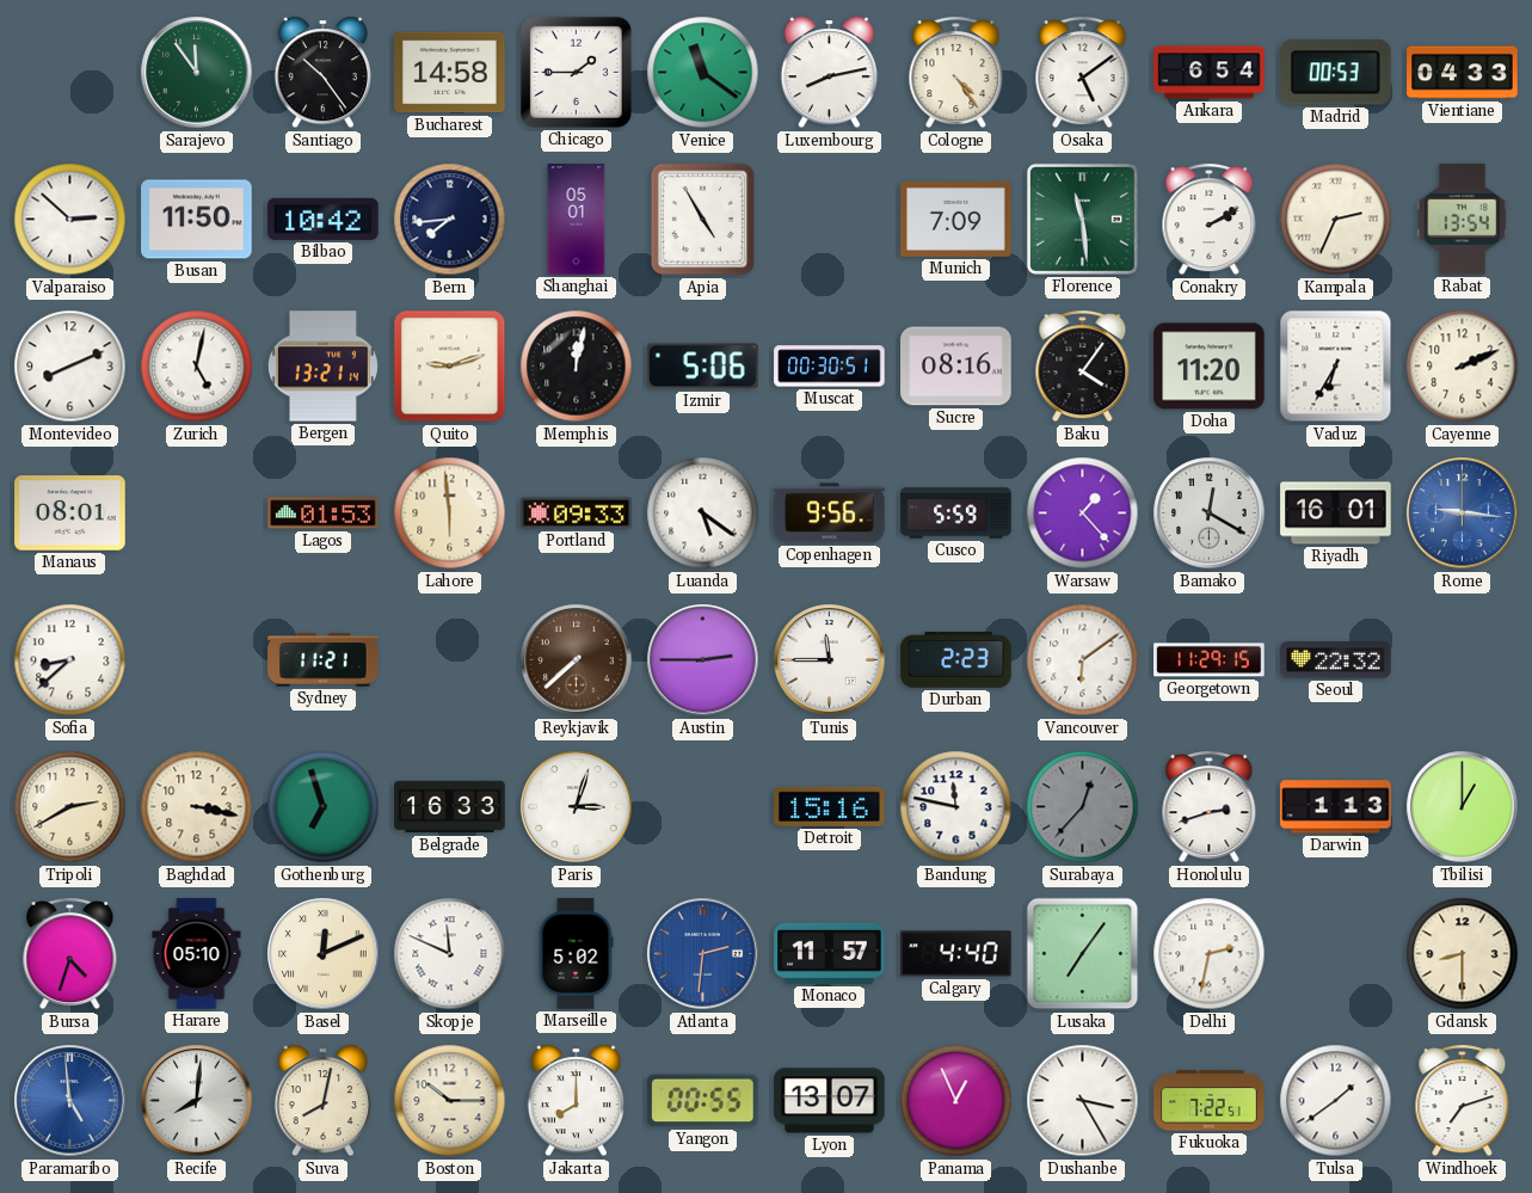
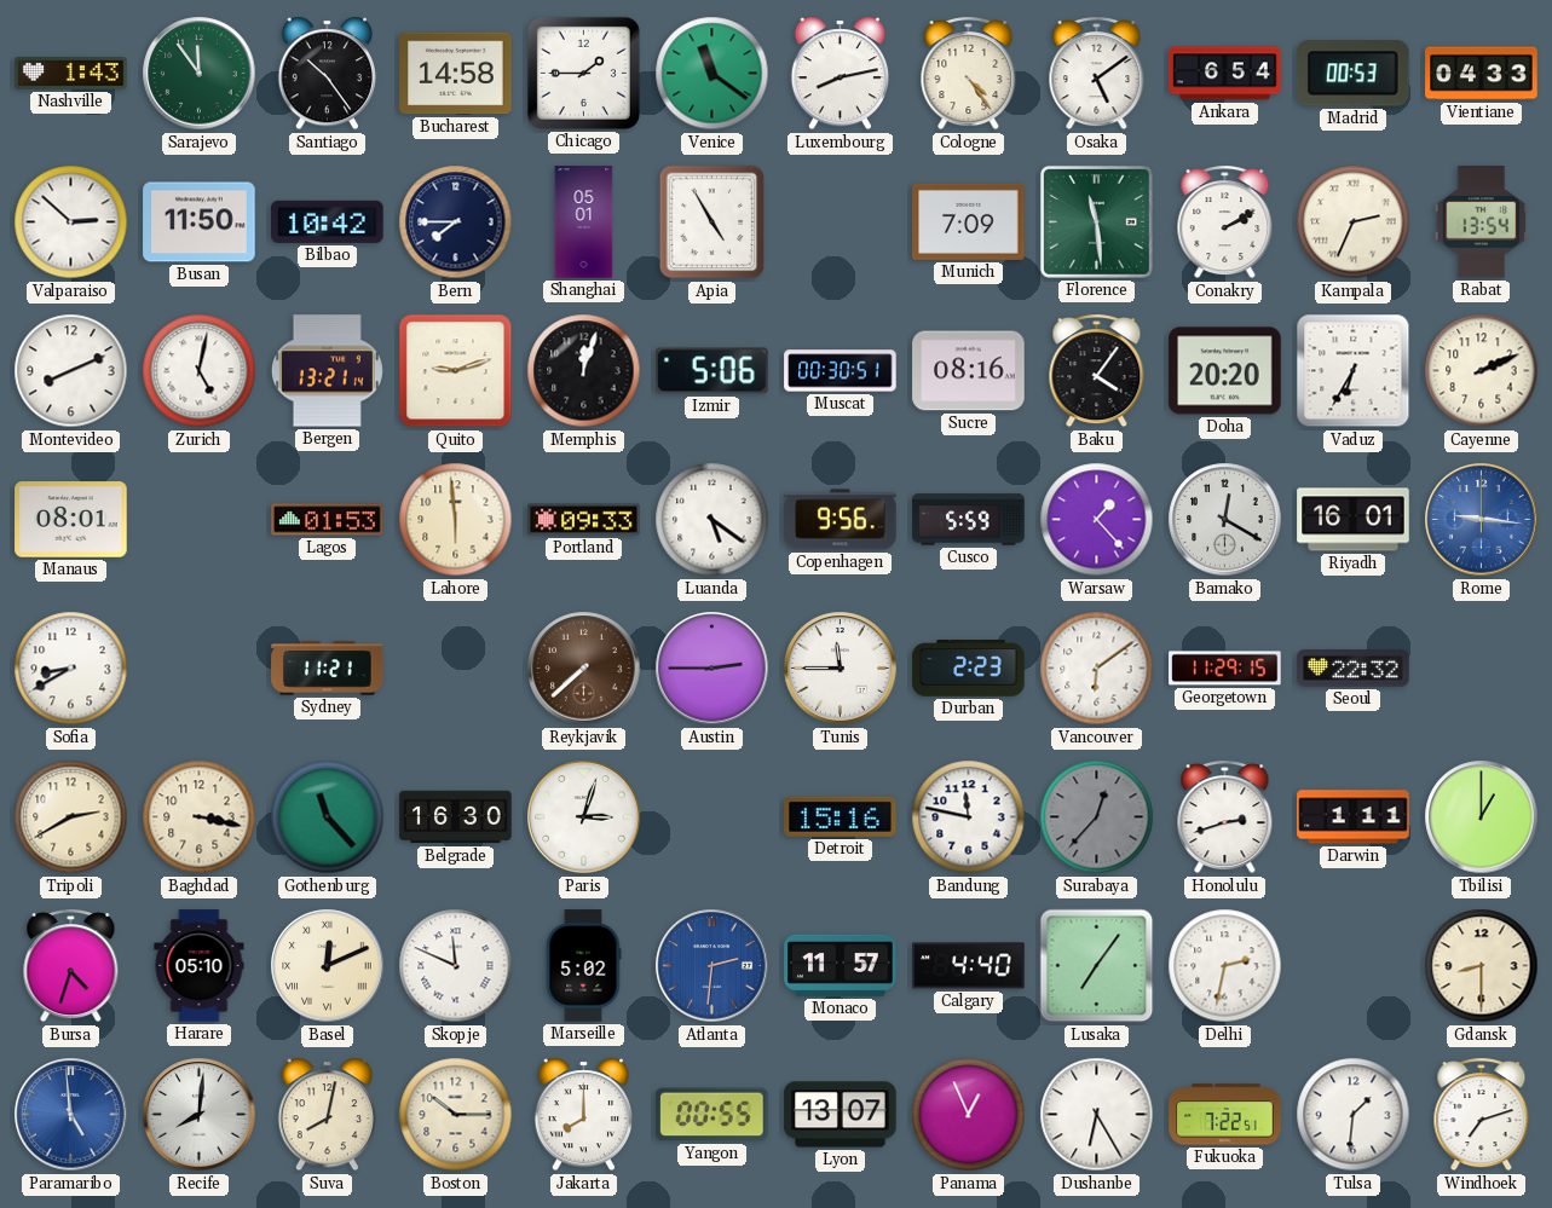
Nashville: none -> 1:43
Bern: 7:44 -> 7:45
Memphis: 12:02 -> 12:03
Doha: 11:20 -> 20:20
Sofia: 8:38 -> 8:40
Gothenburg: 6:57 -> 11:23
Belgrade: 16:33 -> 16:30
Darwin: 1:13 -> 1:11
Dushanbe: 3:25 -> 6:25
Tulsa: 1:39 -> 1:31
